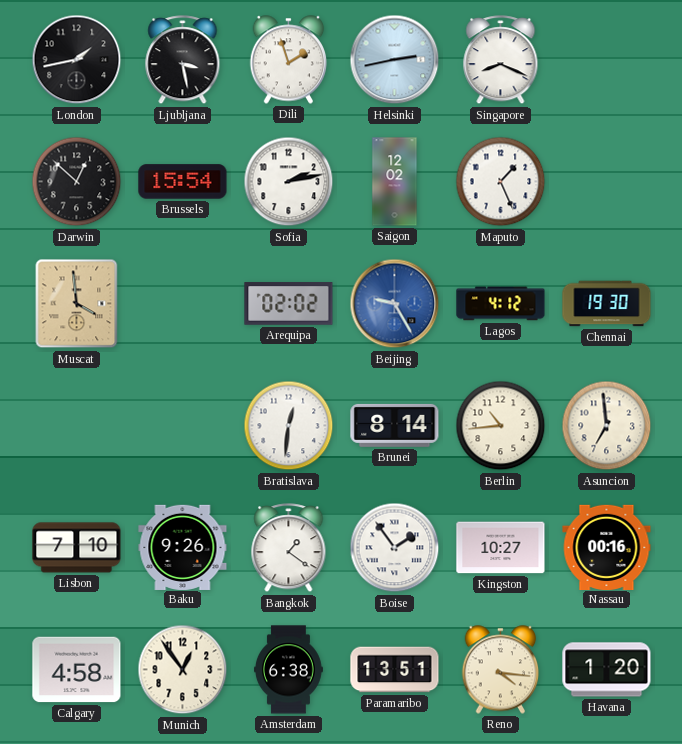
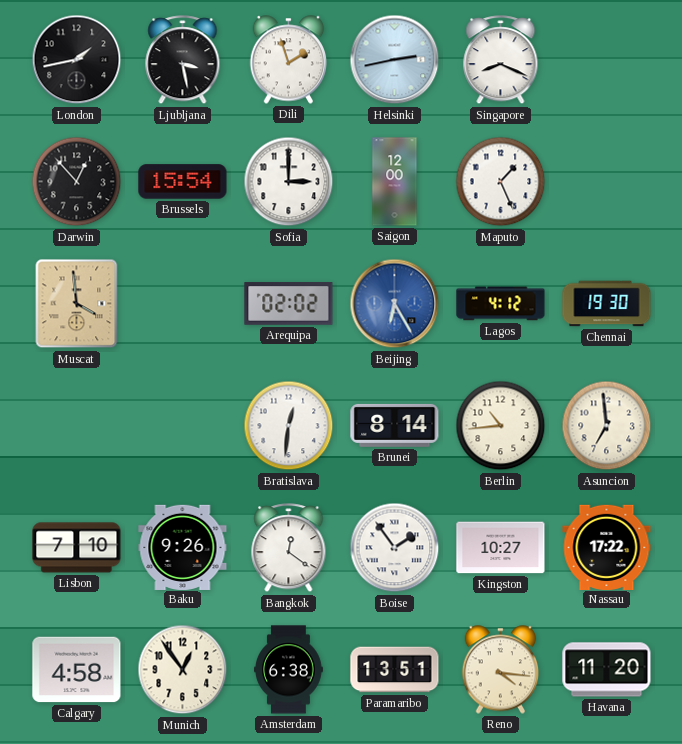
Darwin: 12:52 -> 12:53
Sofia: 2:13 -> 3:00
Saigon: 12:02 -> 12:00
Beijing: 9:25 -> 6:25
Bangkok: 1:21 -> 12:21
Nassau: 00:16 -> 17:22
Havana: 1:20 -> 11:20
